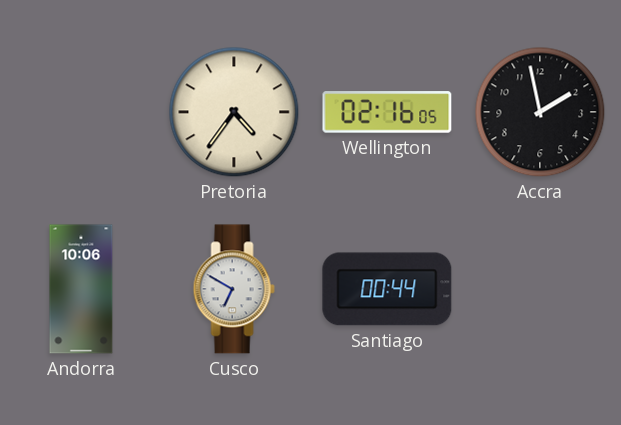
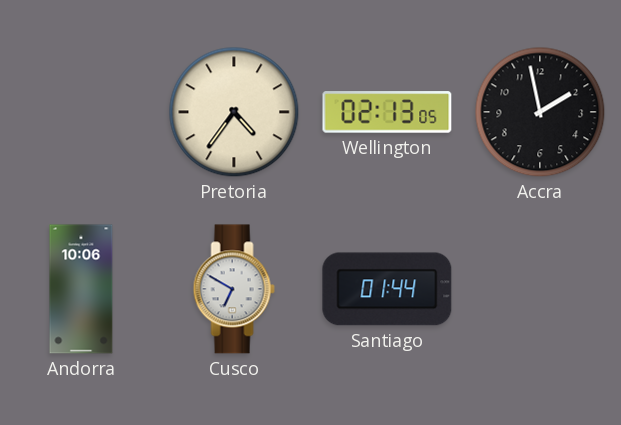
Wellington: 02:16 -> 02:13
Santiago: 00:44 -> 01:44
